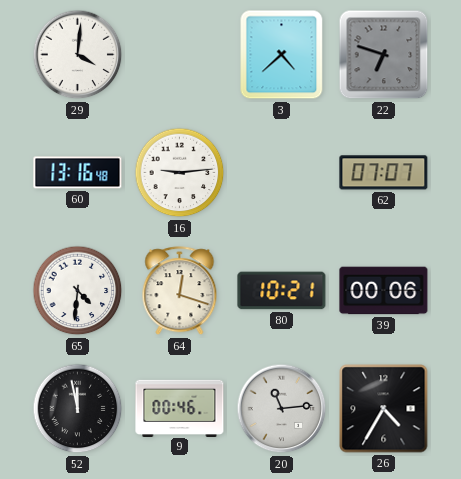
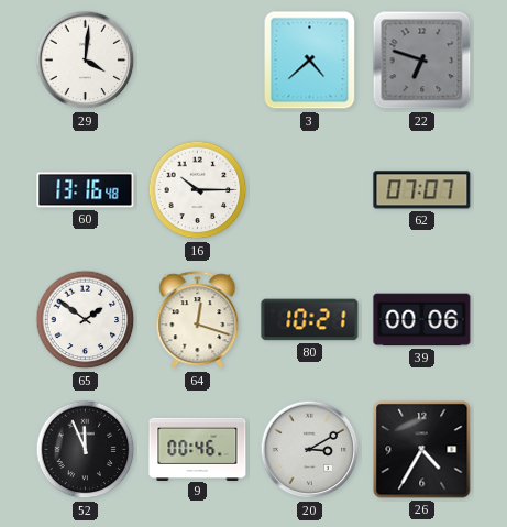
16: 9:14 -> 10:15
65: 4:31 -> 1:51
52: 11:58 -> 11:56
20: 11:14 -> 3:10
